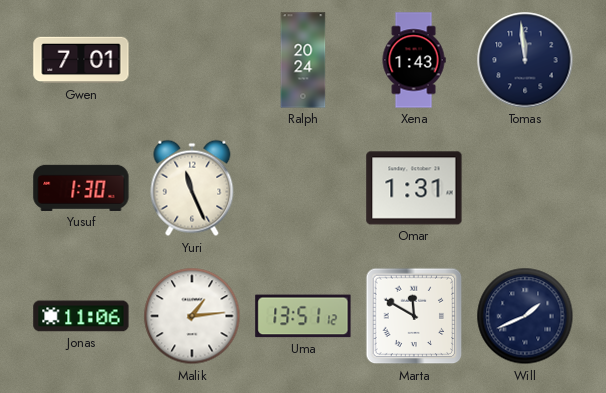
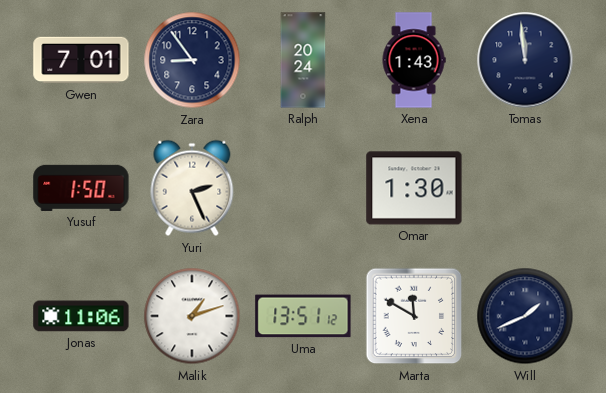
Zara: none -> 8:54
Yusuf: 1:30 -> 1:50
Yuri: 11:26 -> 2:26
Omar: 1:31 -> 1:30
Malik: 1:14 -> 1:12
